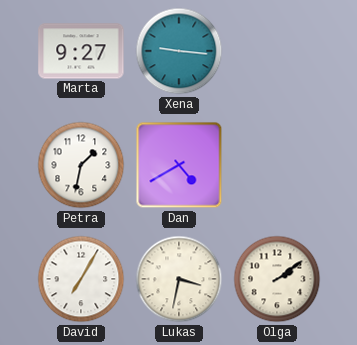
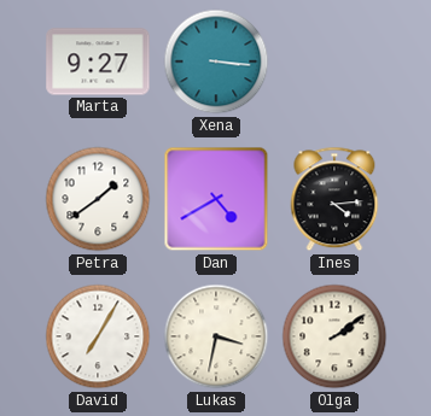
Xena: 9:16 -> 3:16
Petra: 1:32 -> 1:39
Ines: none -> 4:14
